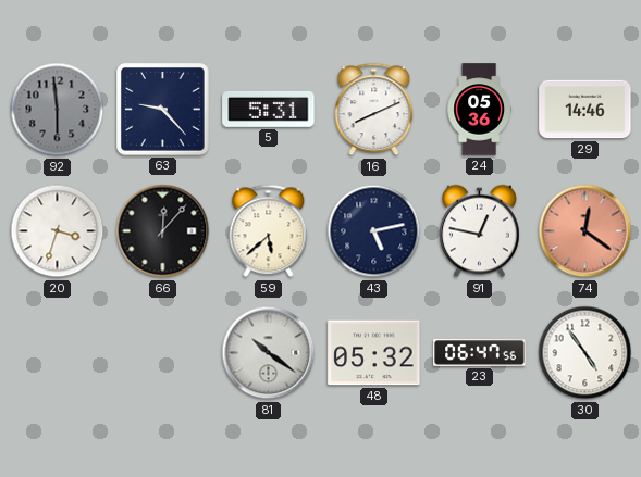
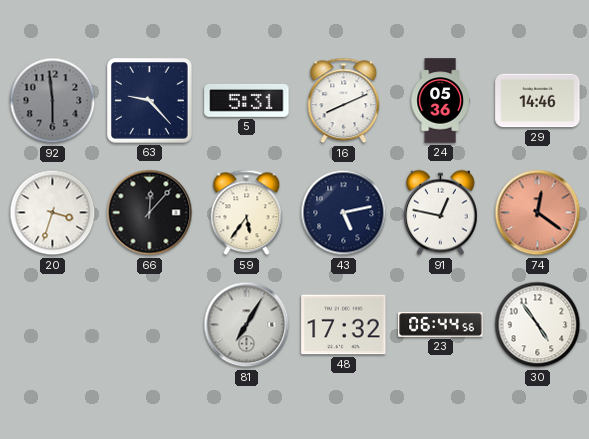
59: 5:38 -> 5:36
81: 10:21 -> 7:05
48: 05:32 -> 17:32
23: 06:47 -> 06:44
